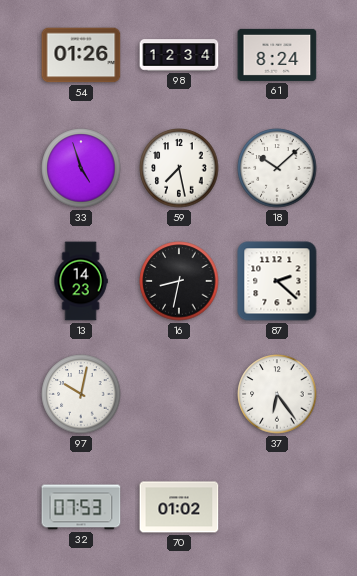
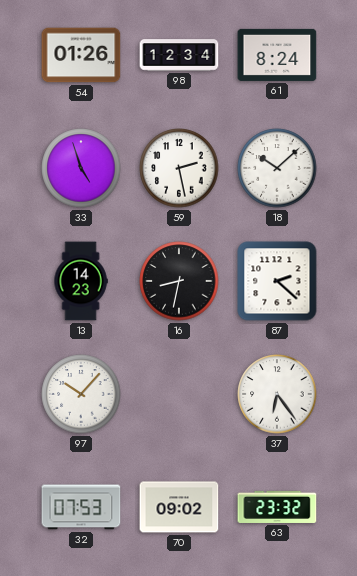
59: 7:28 -> 2:28
97: 10:02 -> 10:07
70: 01:02 -> 09:02
63: none -> 23:32
